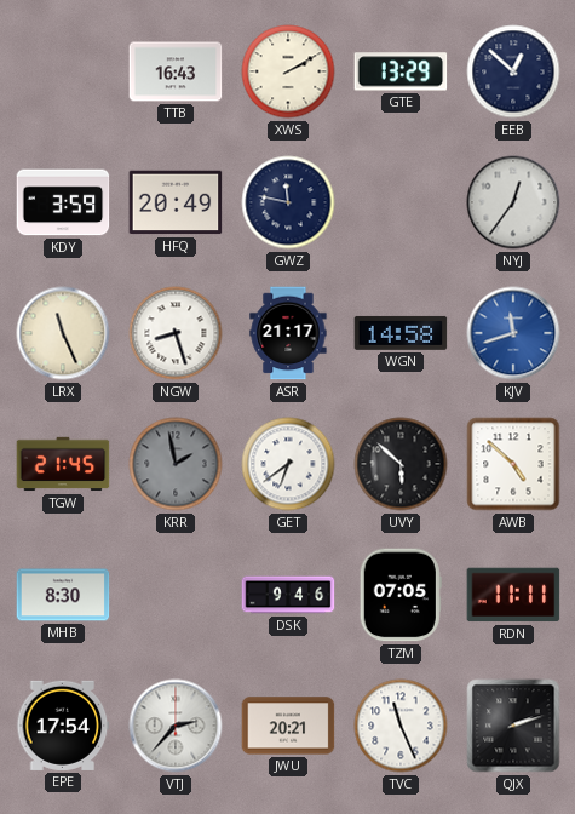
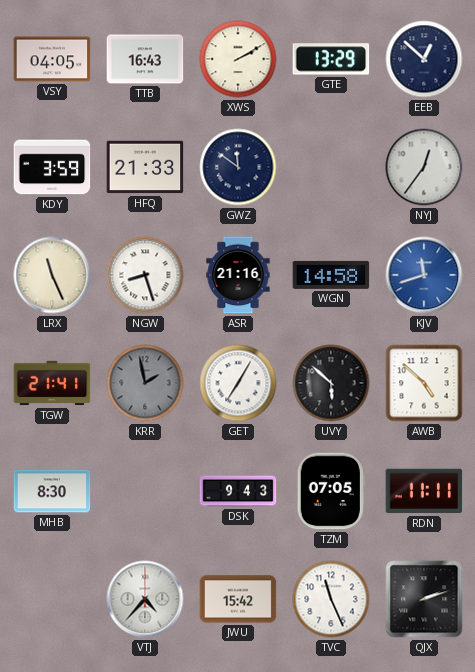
VSY: none -> 04:05
HFQ: 20:49 -> 21:33
GWZ: 11:47 -> 11:51
ASR: 21:17 -> 21:16
TGW: 21:45 -> 21:41
GET: 6:39 -> 7:05
DSK: 9:46 -> 9:43
EPE: 17:54 -> none
VTJ: 2:37 -> 4:37
JWU: 20:21 -> 15:42
